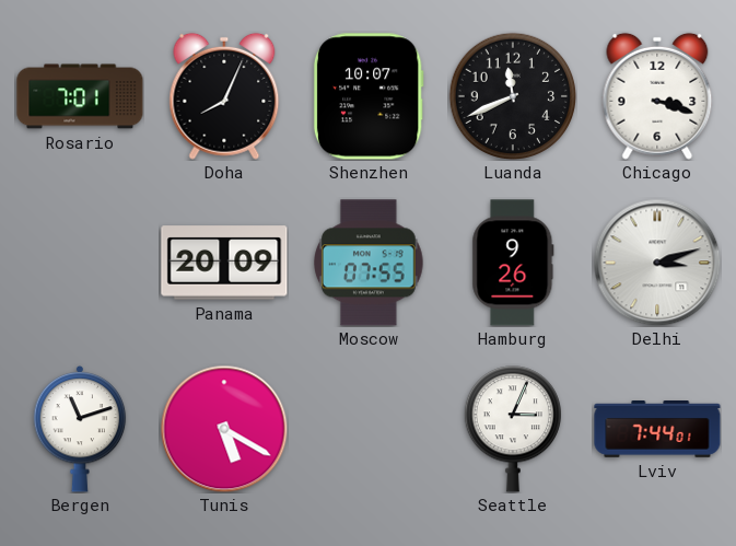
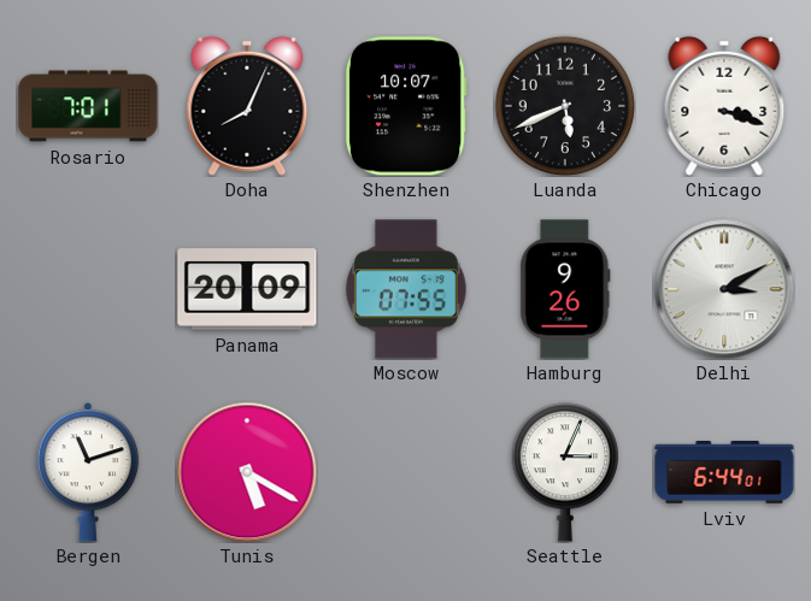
Luanda: 11:41 -> 5:41
Delhi: 3:12 -> 3:10
Lviv: 7:44 -> 6:44
